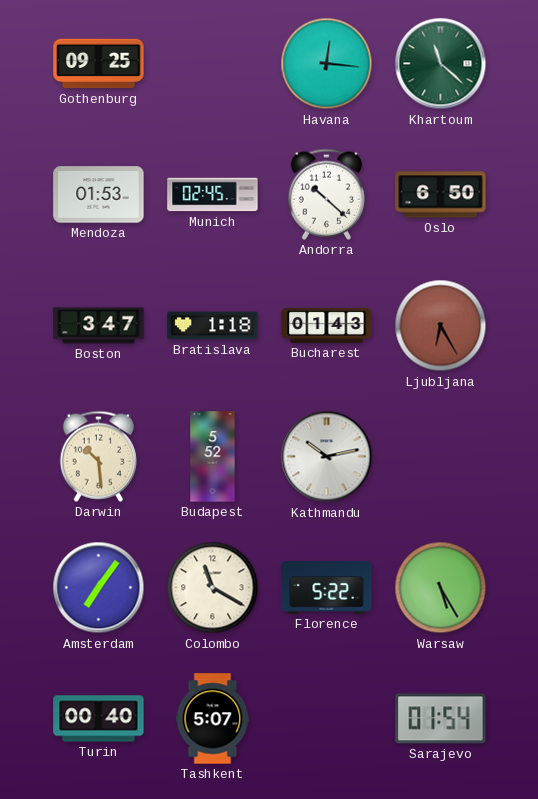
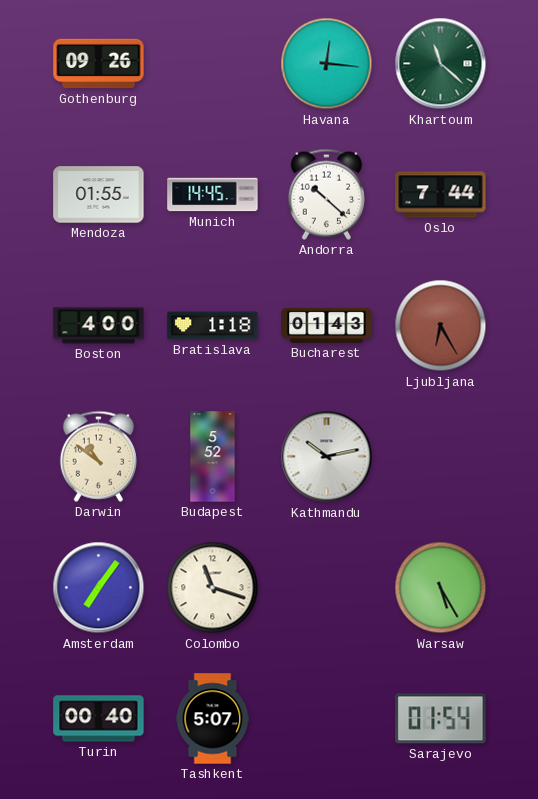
Gothenburg: 09:25 -> 09:26
Mendoza: 01:53 -> 01:55
Munich: 02:45 -> 14:45
Oslo: 6:50 -> 7:44
Boston: 3:47 -> 4:00
Darwin: 10:29 -> 10:51
Colombo: 11:20 -> 11:18
Florence: 5:22 -> none
